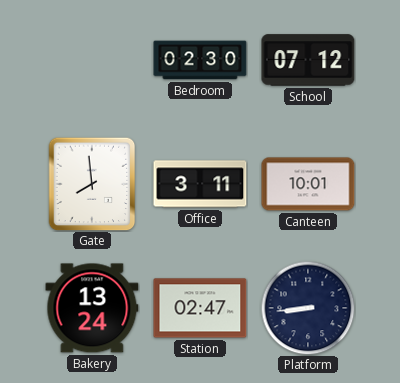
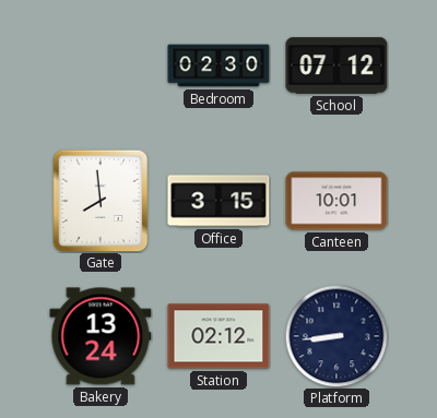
Office: 3:11 -> 3:15
Station: 02:47 -> 02:12
